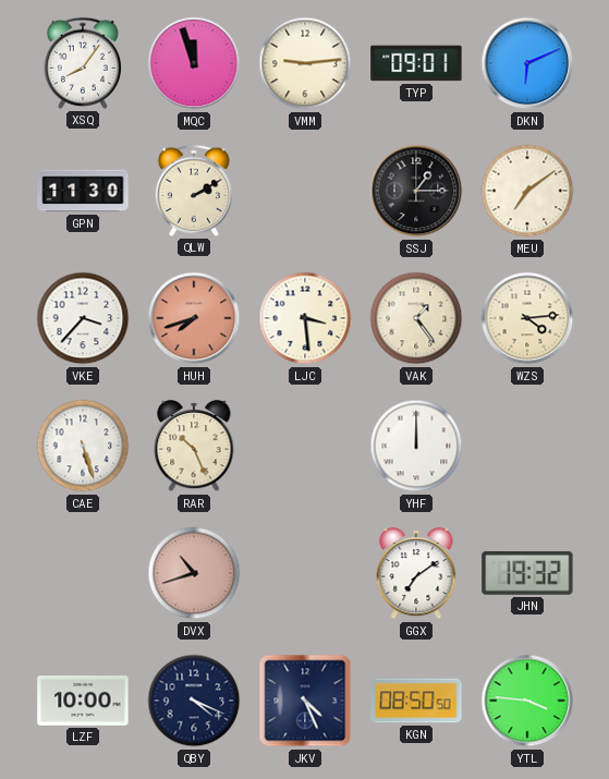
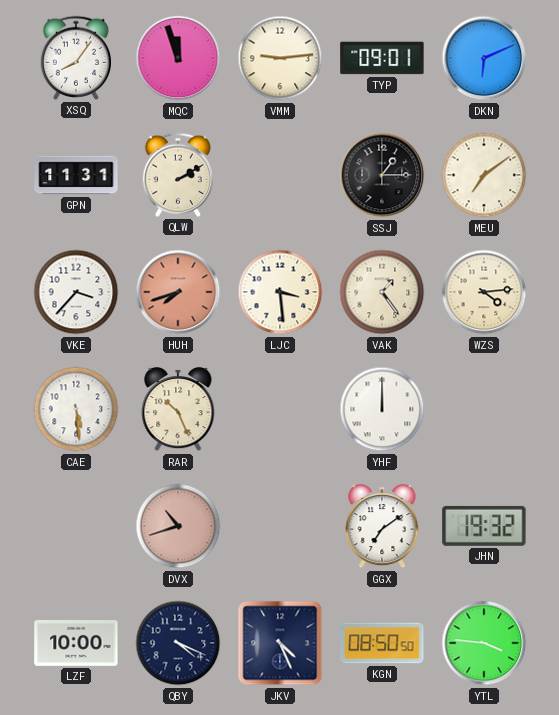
GPN: 11:30 -> 11:31
CAE: 5:27 -> 5:29
